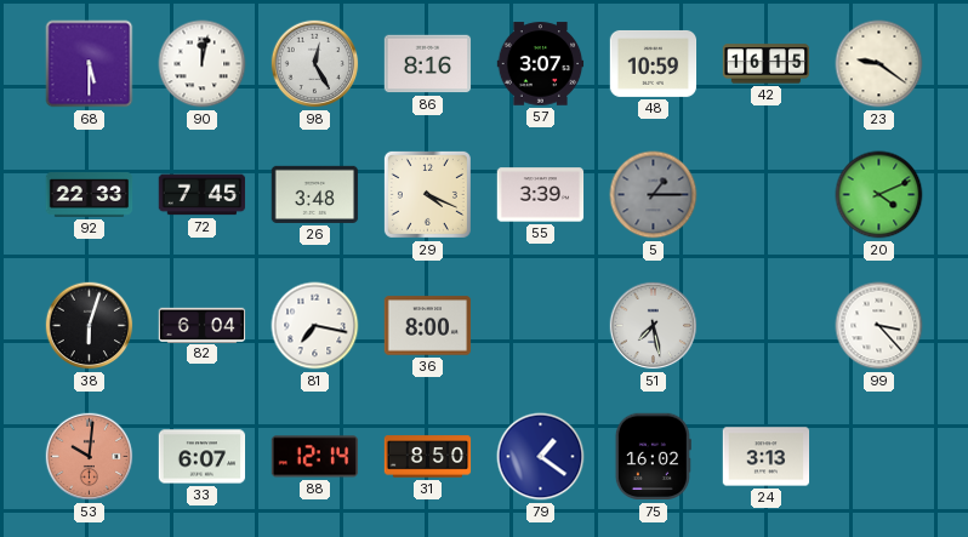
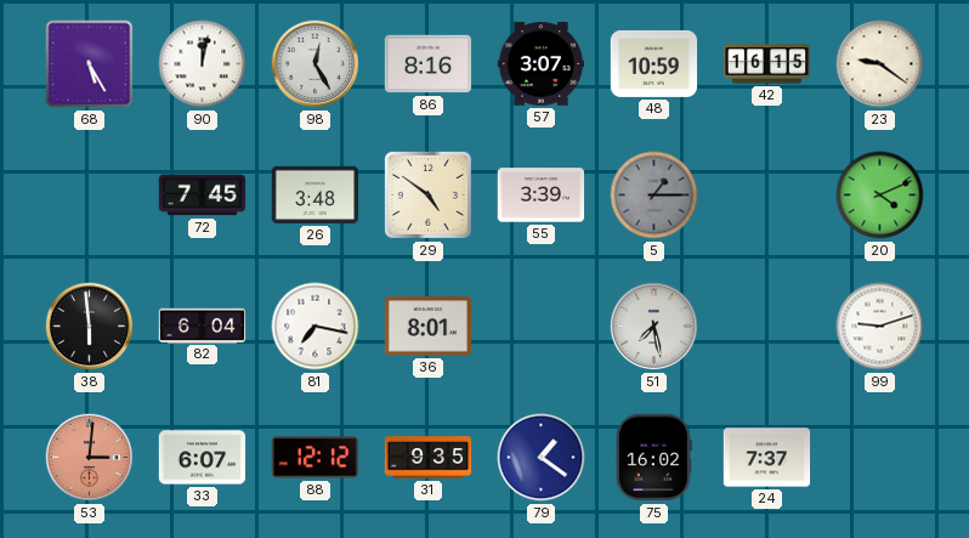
68: 5:30 -> 5:25
92: 22:33 -> none
29: 4:19 -> 4:51
38: 6:03 -> 5:59
36: 8:00 -> 8:01
99: 3:23 -> 9:12
53: 10:01 -> 3:01
88: 12:14 -> 12:12
31: 8:50 -> 9:35
24: 3:13 -> 7:37
